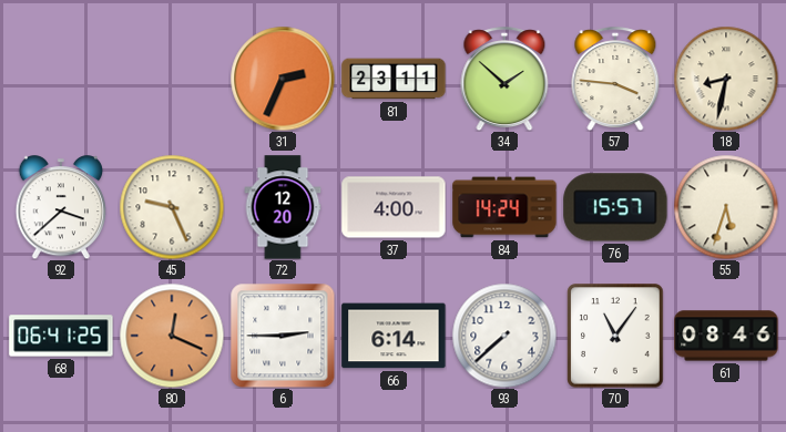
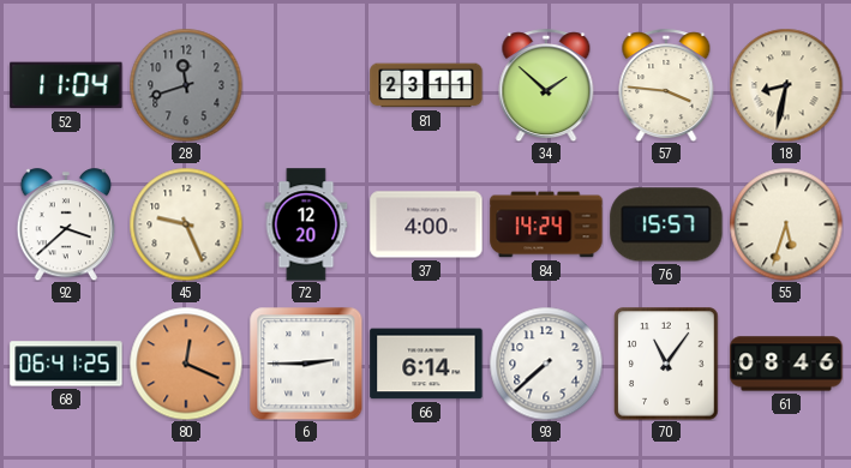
52: none -> 11:04
28: none -> 11:42
31: 2:34 -> none
